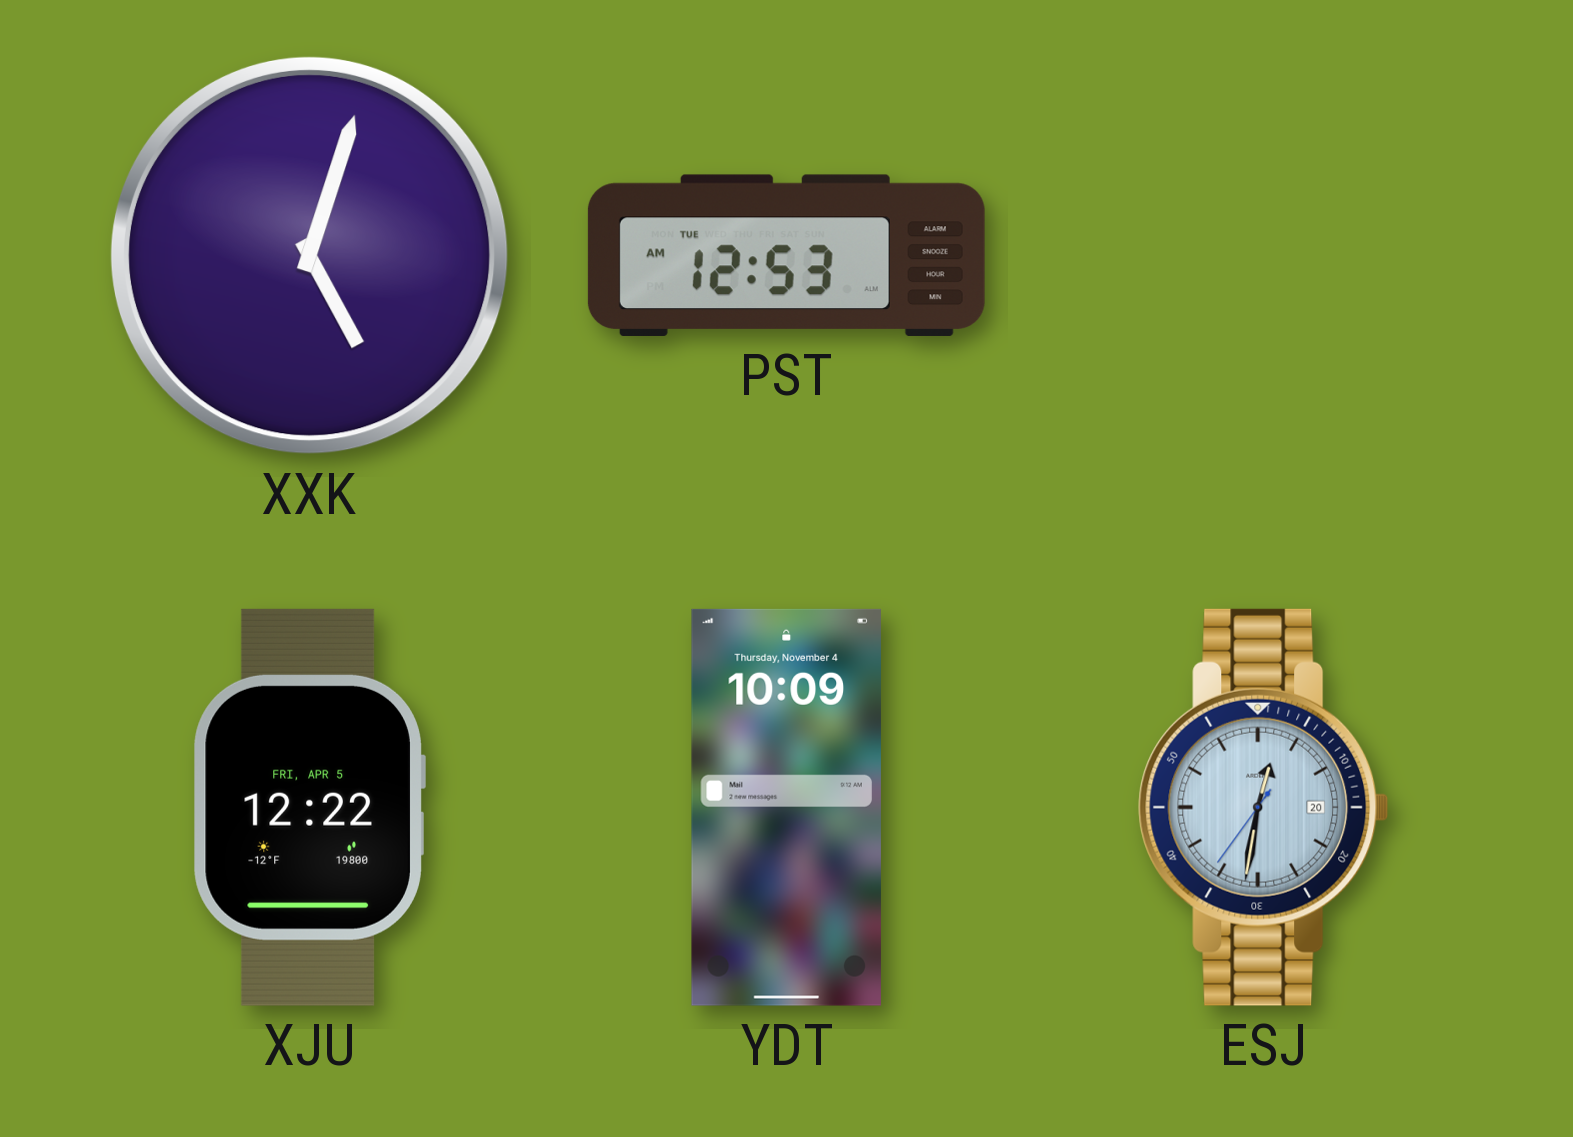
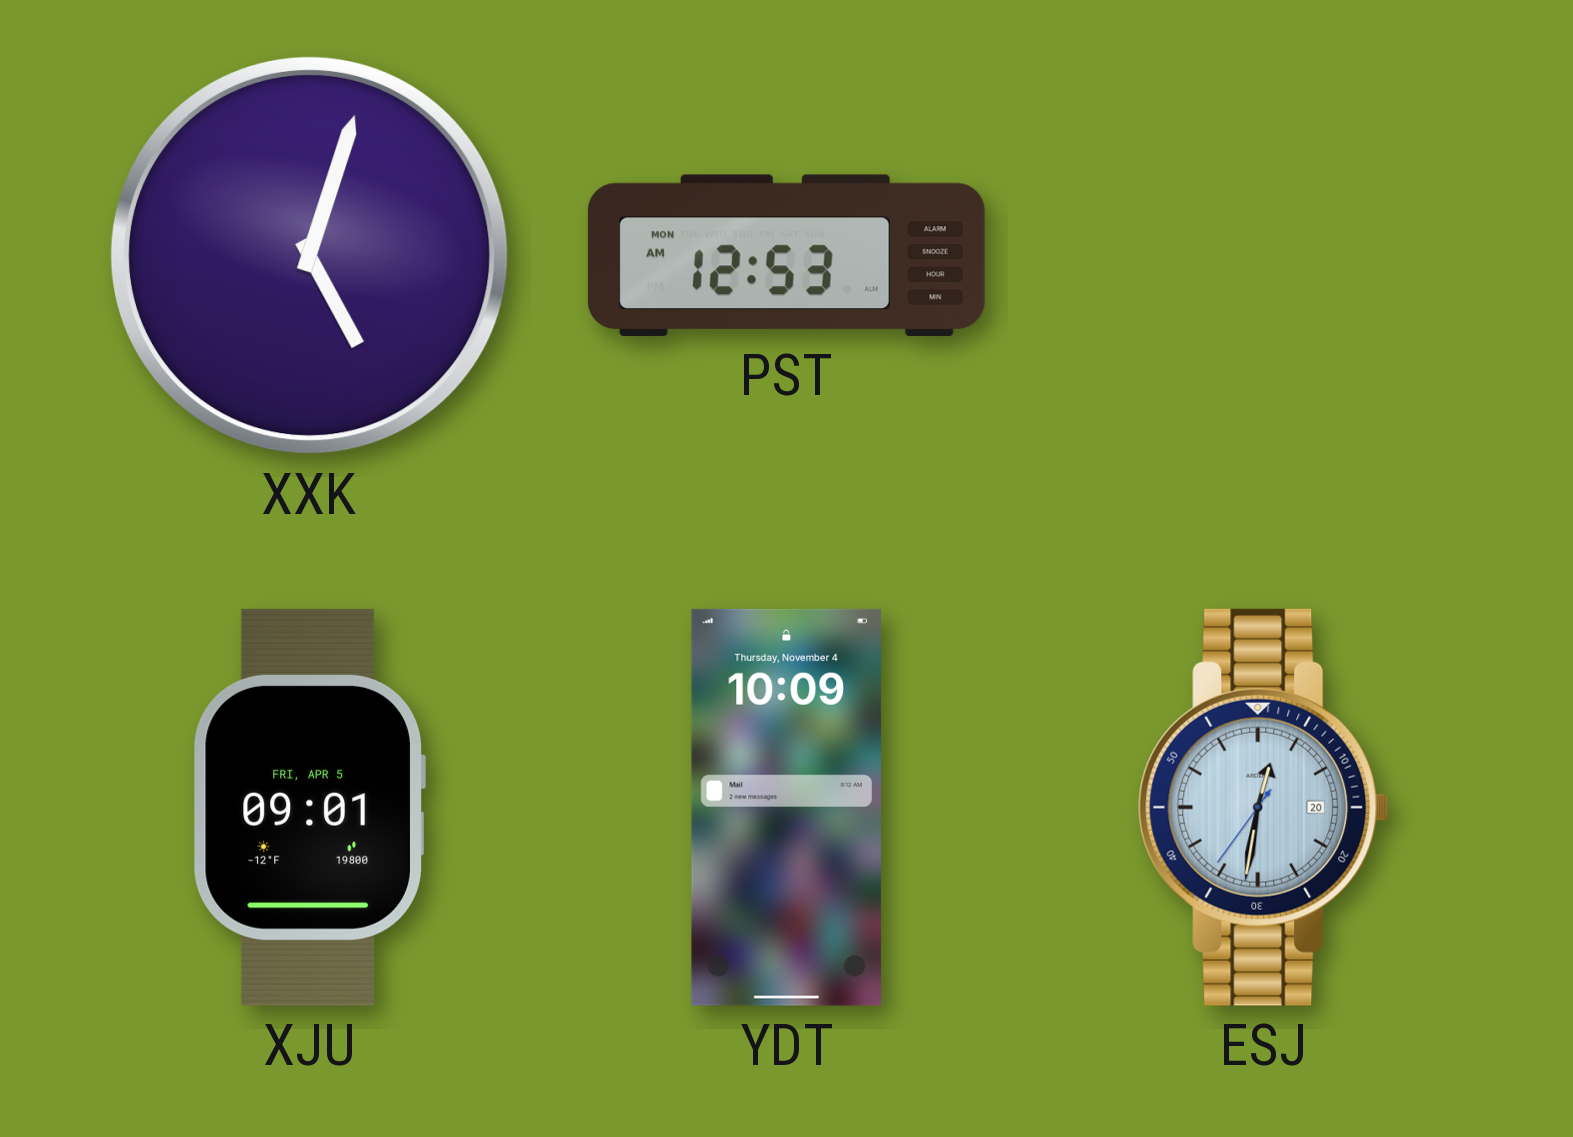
PST date: TUE -> MON
XJU: 12:22 -> 09:01
